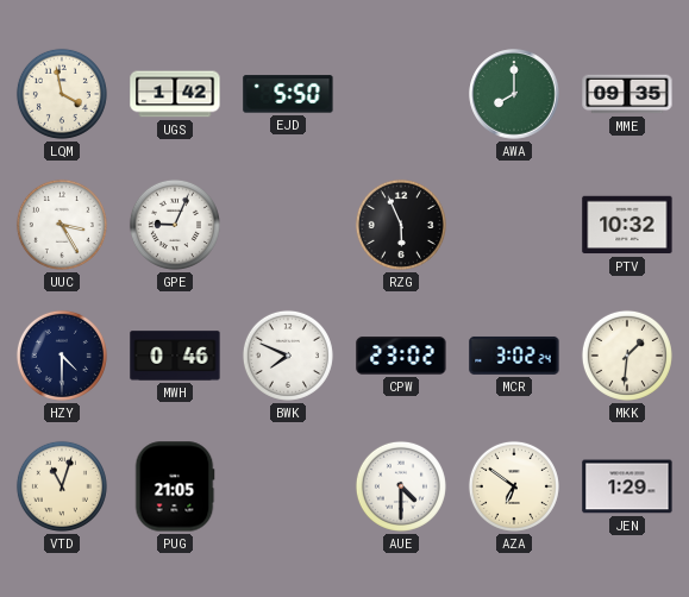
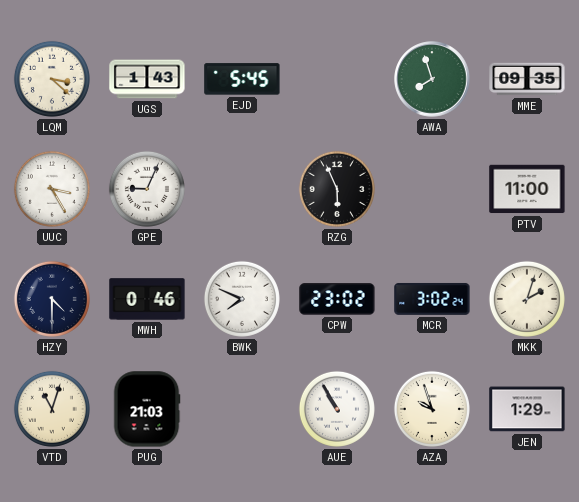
LQM: 3:58 -> 3:22
UGS: 1:42 -> 1:43
EJD: 5:50 -> 5:45
AWA: 8:00 -> 7:57
PTV: 10:32 -> 11:00
MKK: 1:31 -> 2:03
PUG: 21:05 -> 21:03
AUE: 4:30 -> 10:55
AZA: 6:51 -> 9:57
